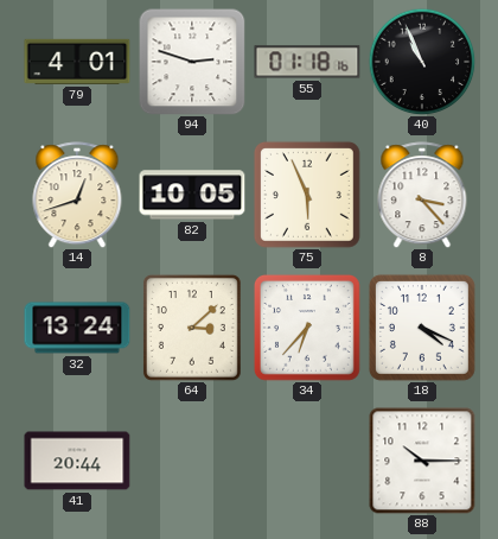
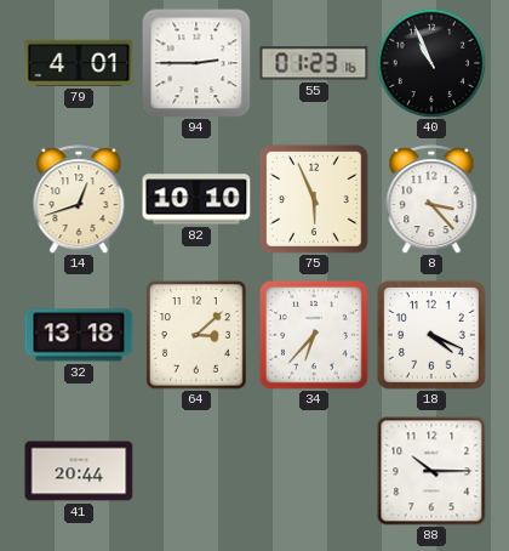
94: 2:48 -> 2:45
55: 01:18 -> 01:23
82: 10:05 -> 10:10
32: 13:24 -> 13:18
